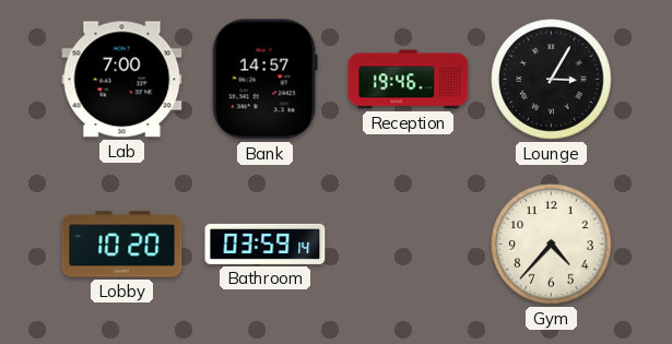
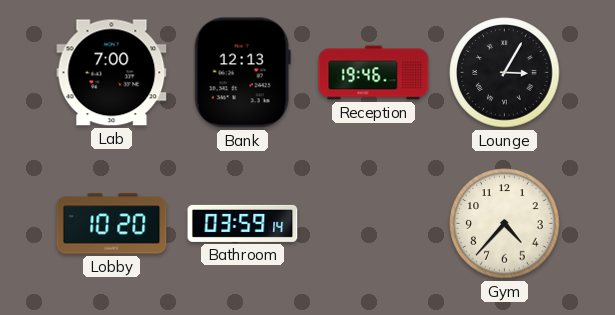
Bank: 14:57 -> 12:13
